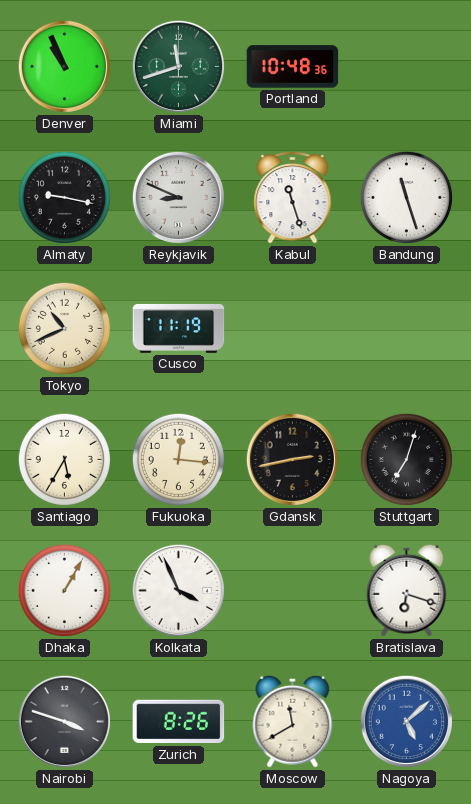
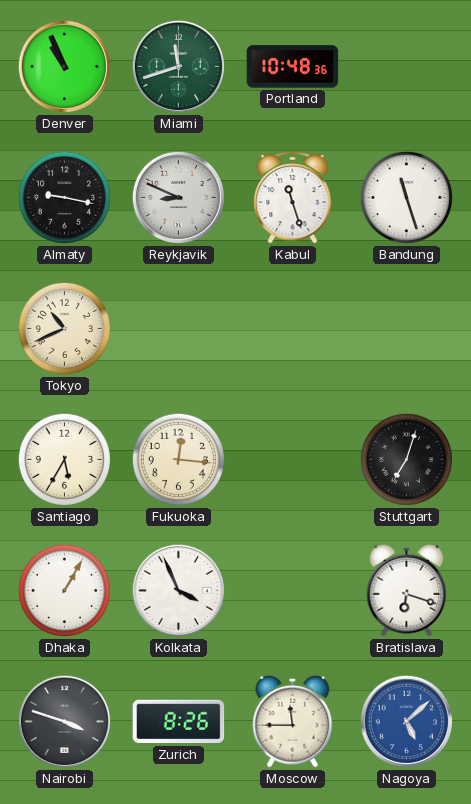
Cusco: 11:19 -> none
Gdansk: 2:43 -> none
Moscow: 11:40 -> 11:45
